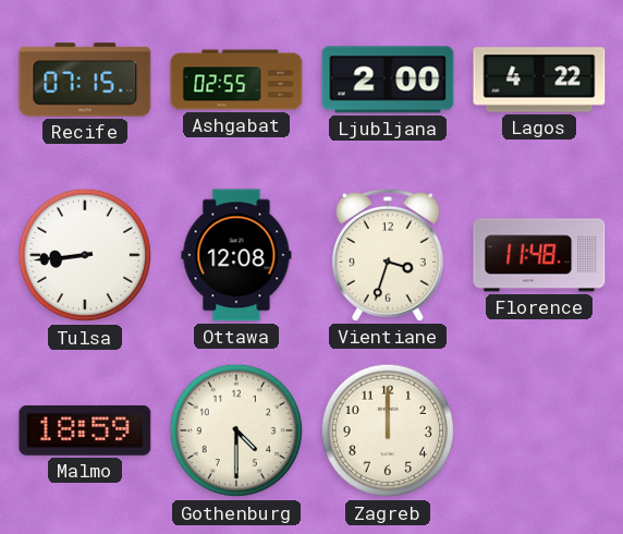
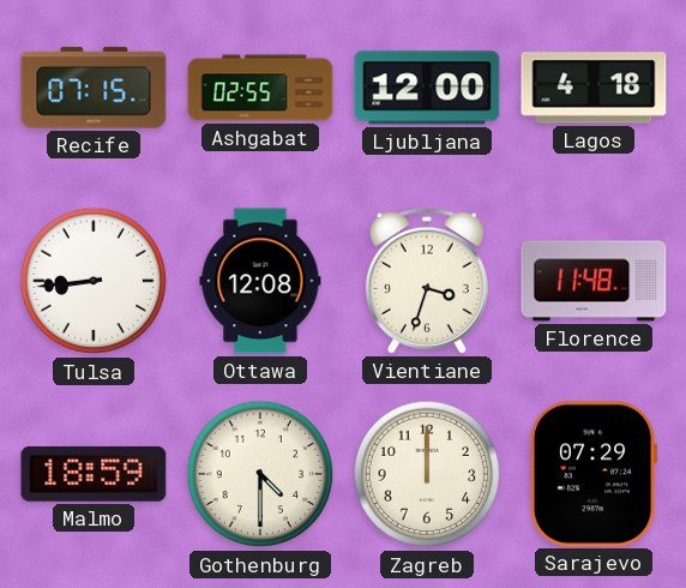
Ljubljana: 2:00 -> 12:00
Lagos: 4:22 -> 4:18
Sarajevo: none -> 07:29
